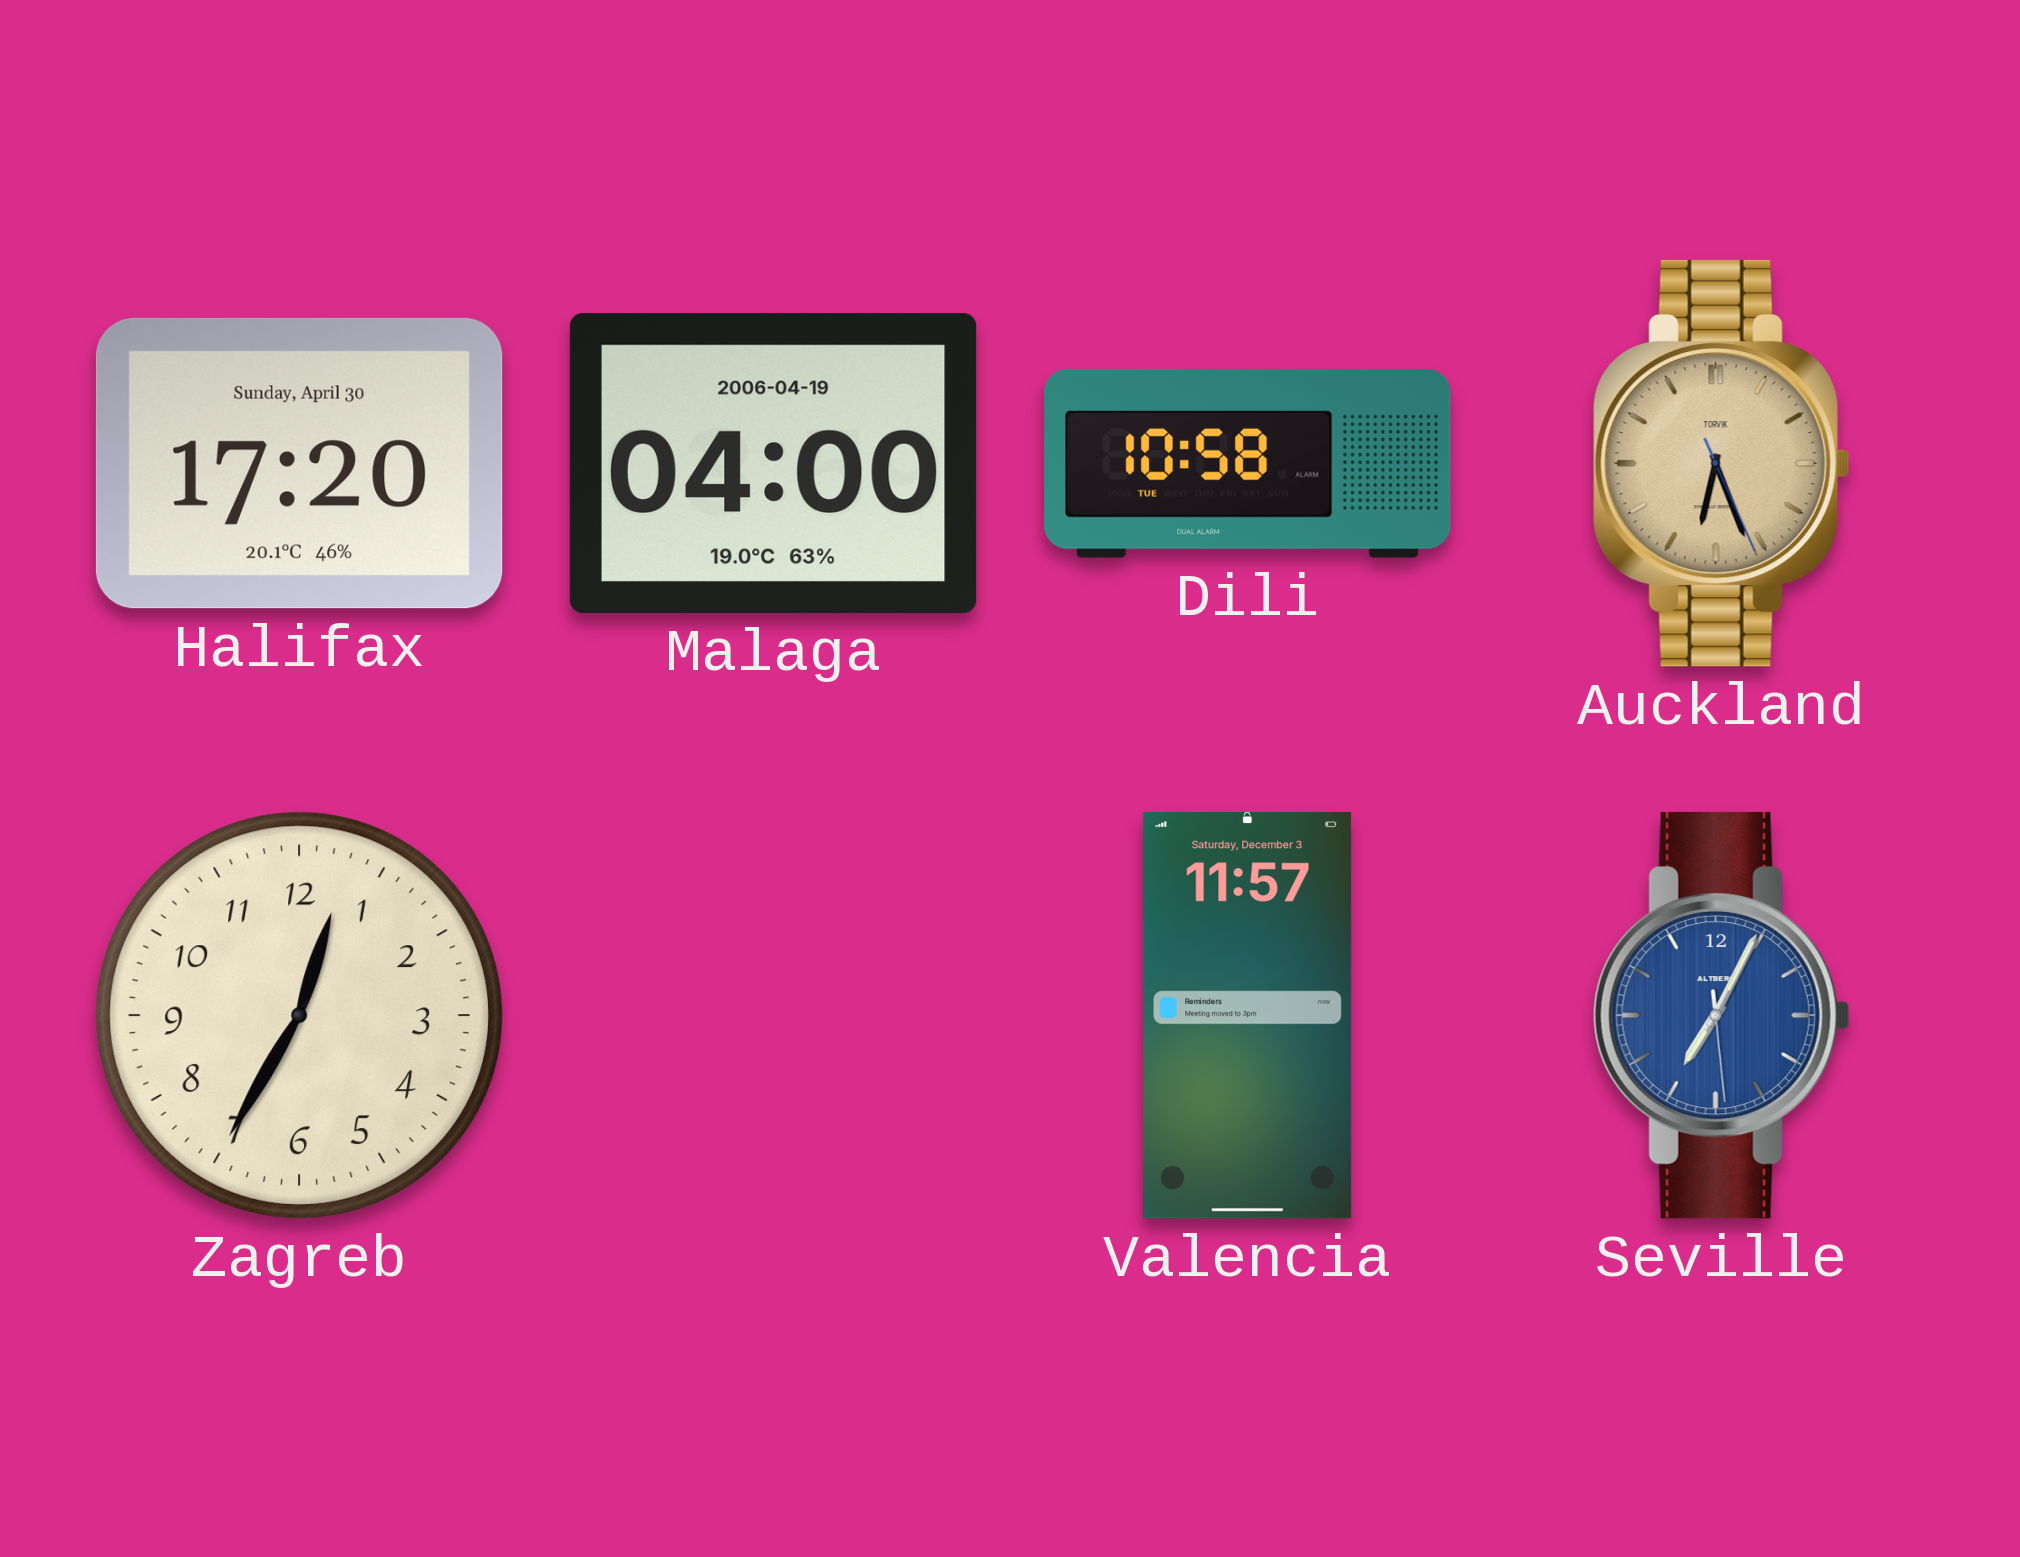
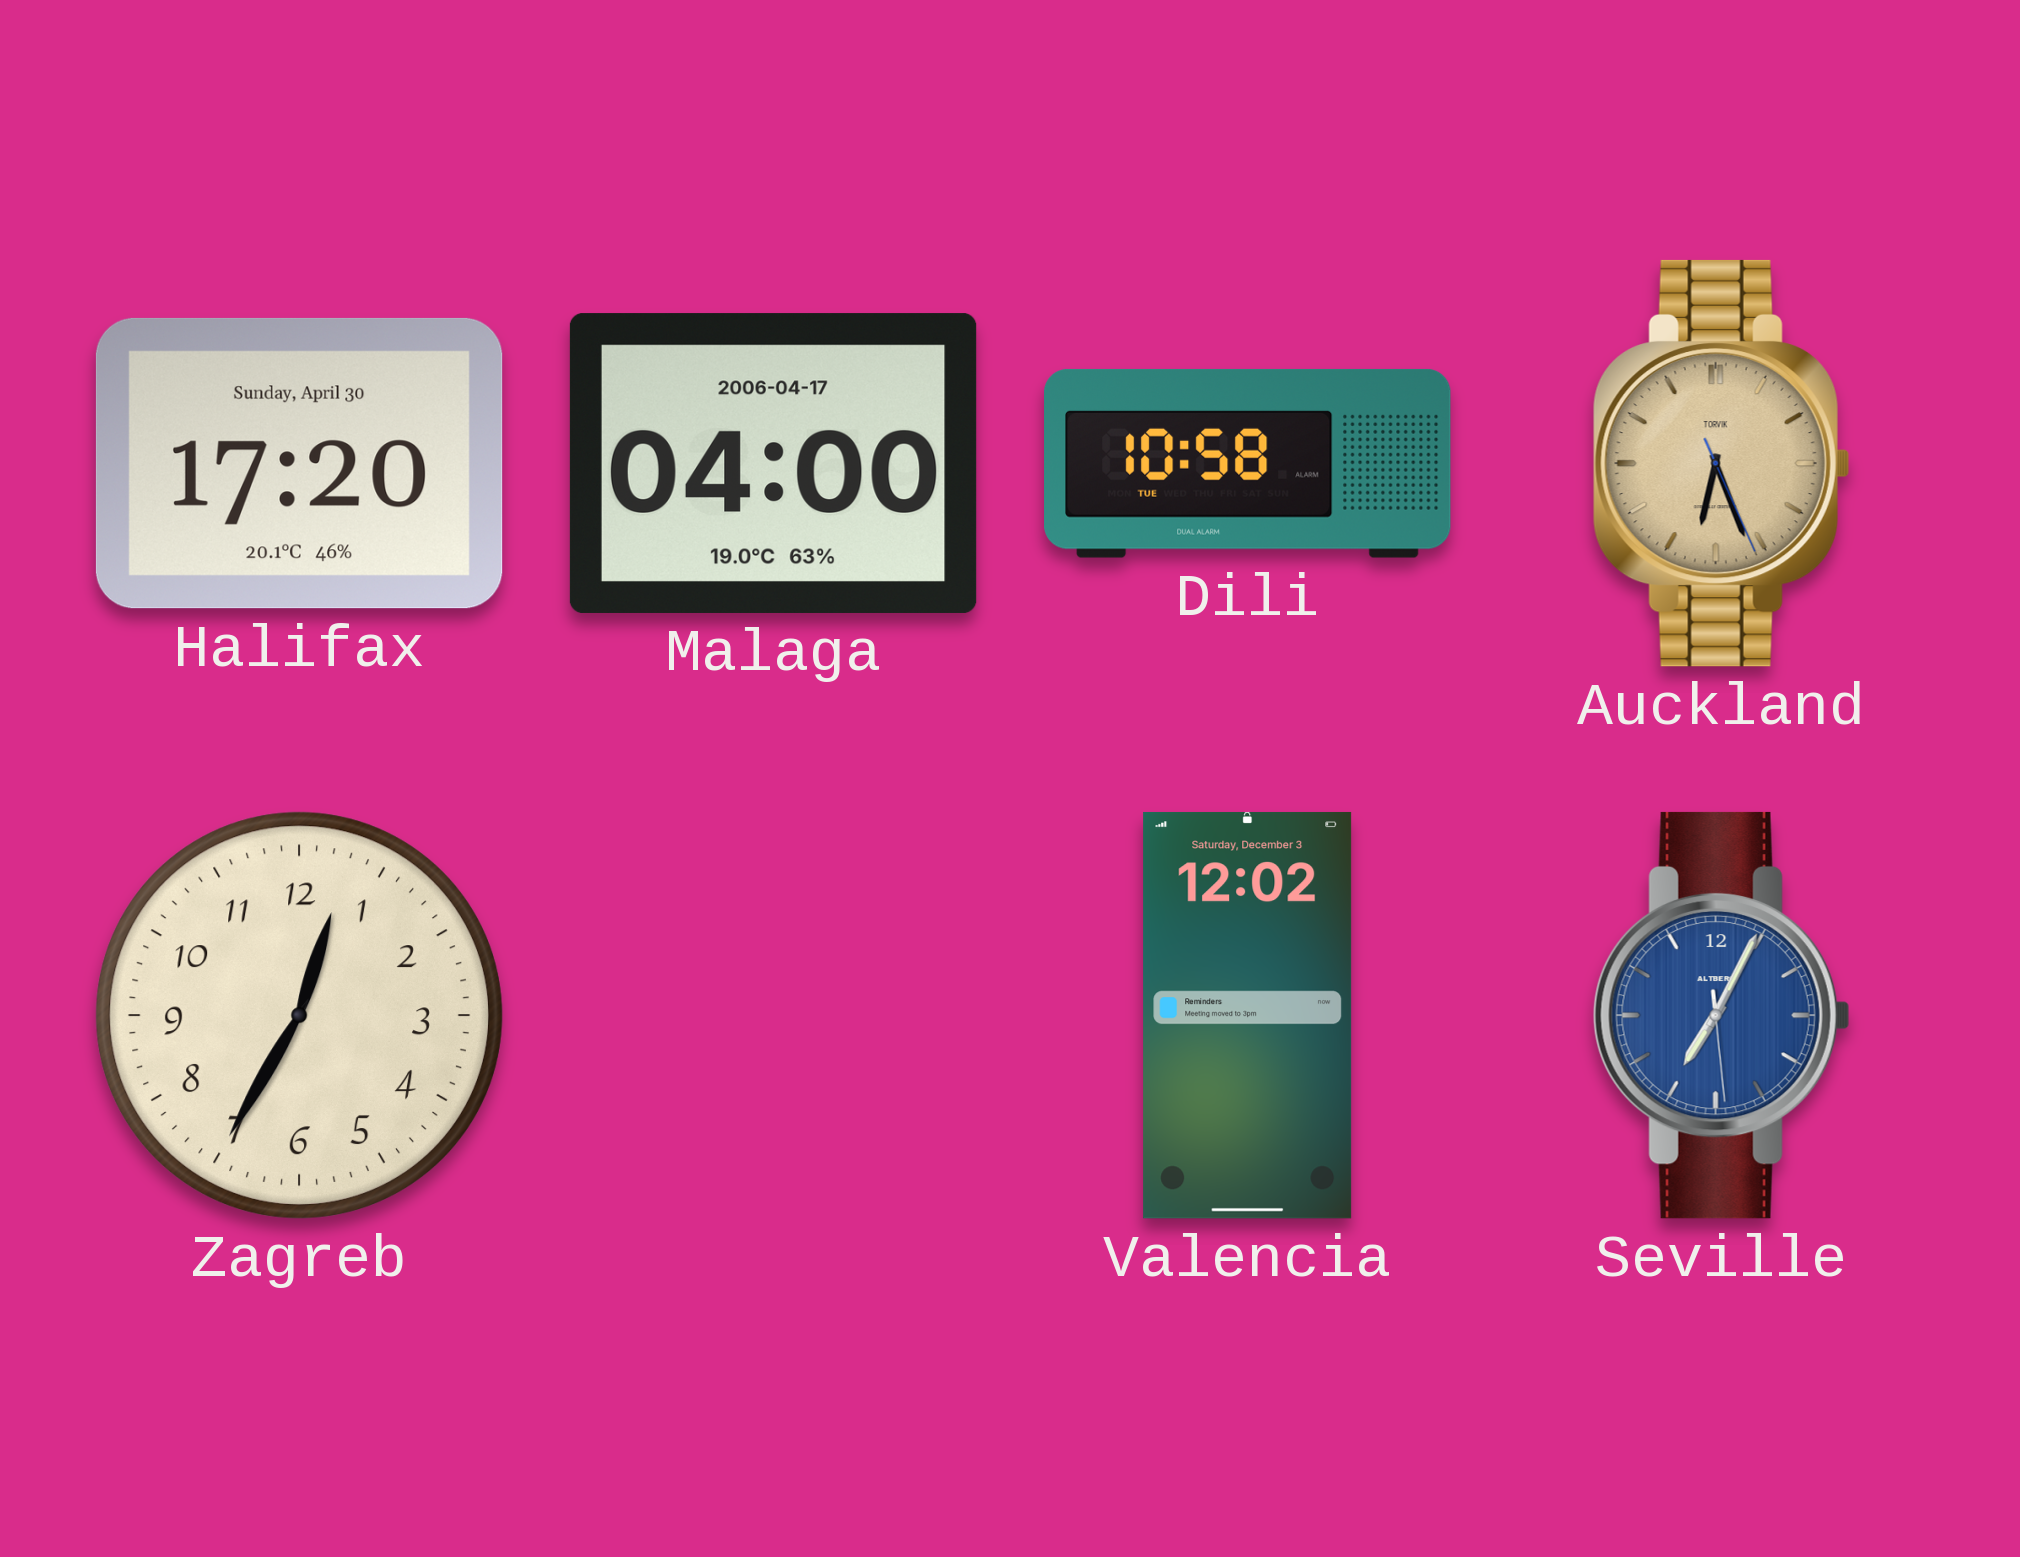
Malaga date: 2006-04-19 -> 2006-04-17
Valencia: 11:57 -> 12:02
